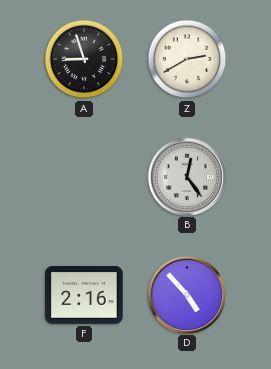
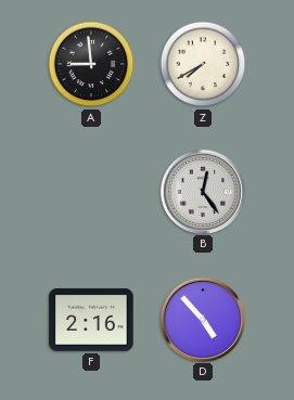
A: 8:57 -> 8:59
Z: 2:40 -> 7:40
